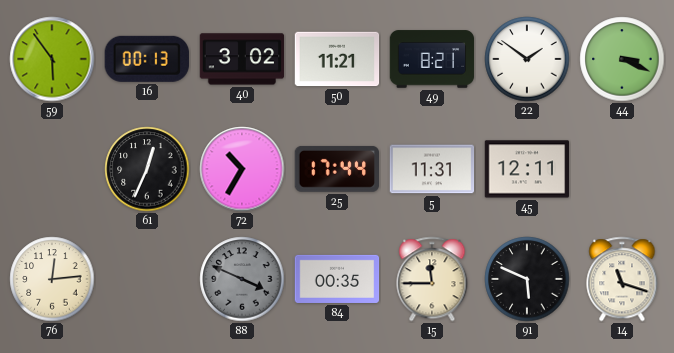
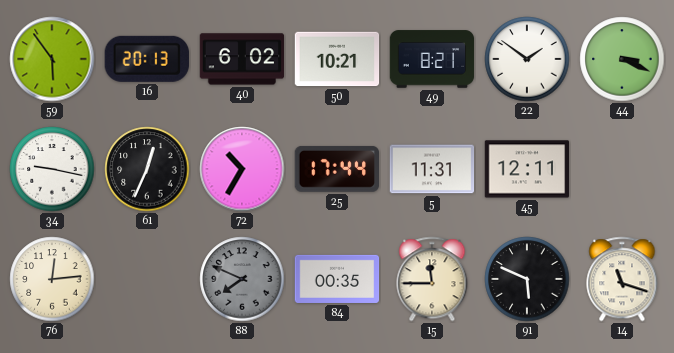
16: 00:13 -> 20:13
40: 3:02 -> 6:02
50: 11:21 -> 10:21
34: none -> 9:17
88: 3:49 -> 7:49
